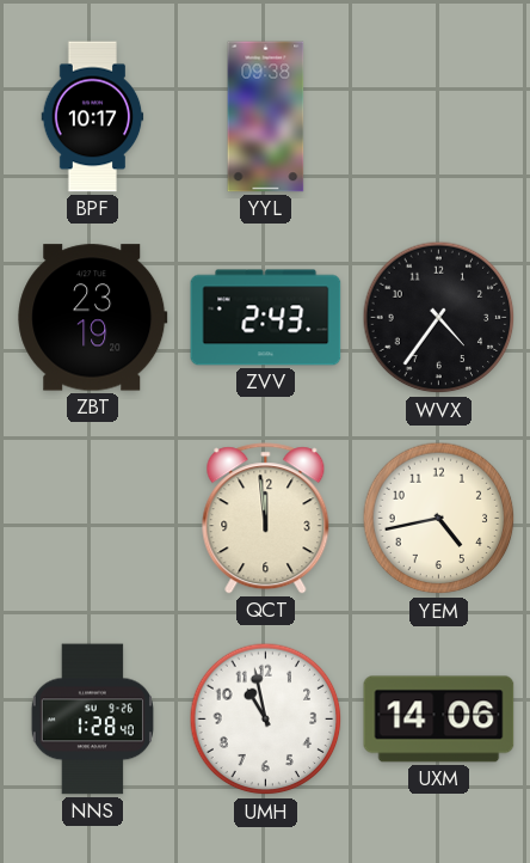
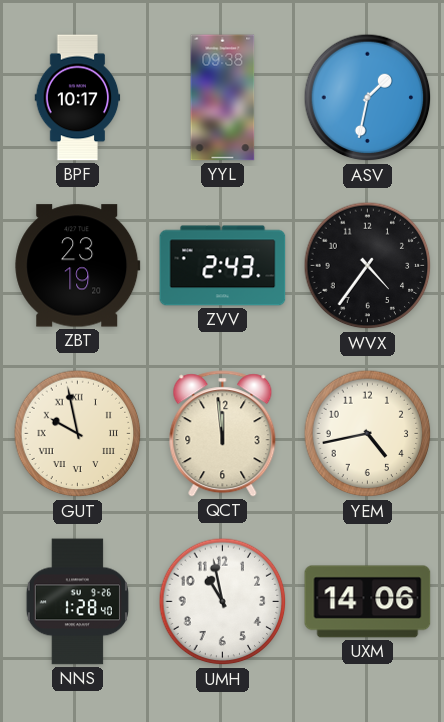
ASV: none -> 1:32
GUT: none -> 9:58
